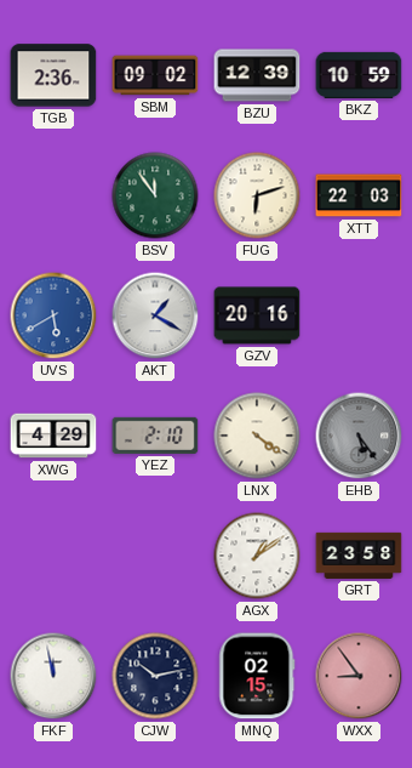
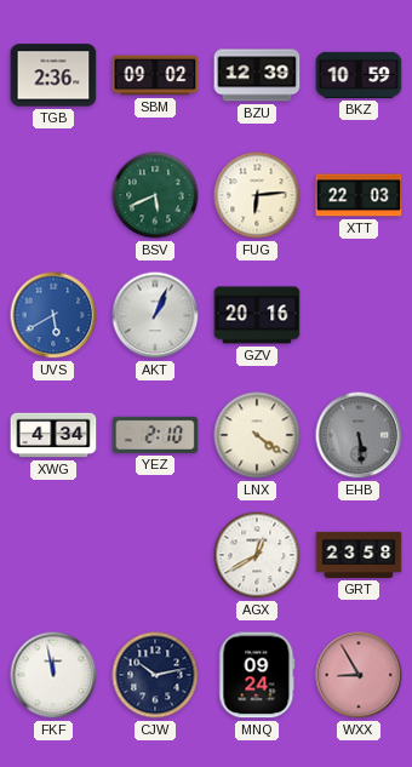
BSV: 11:54 -> 5:41
FUG: 6:12 -> 6:14
AKT: 1:20 -> 1:04
XWG: 4:29 -> 4:34
EHB: 5:24 -> 5:29
AGX: 1:09 -> 12:40
MNQ: 02:15 -> 09:24
WXX: 8:54 -> 8:55
